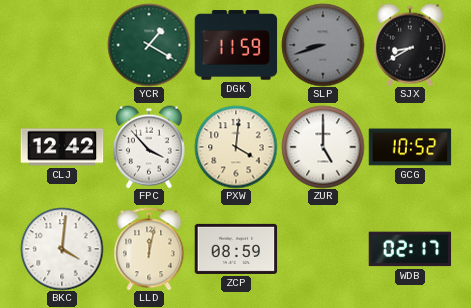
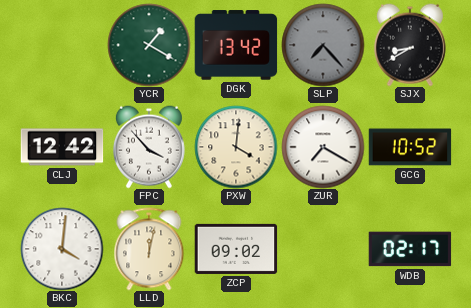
DGK: 11:59 -> 13:42
SLP: 8:42 -> 7:23
ZUR: 5:00 -> 7:20
ZCP: 08:59 -> 09:02
